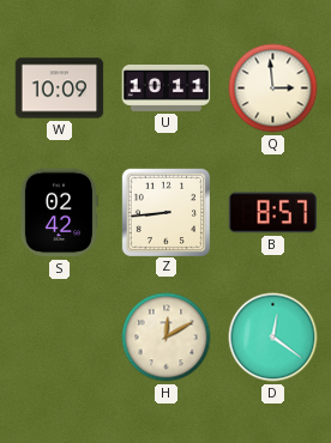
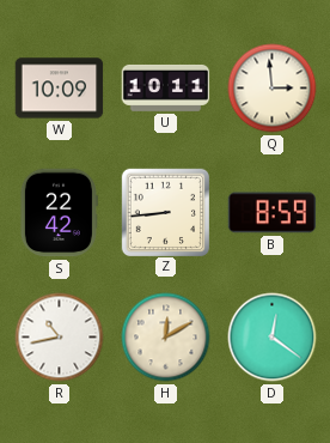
S: 02:42 -> 22:42
B: 8:57 -> 8:59
R: none -> 10:43
